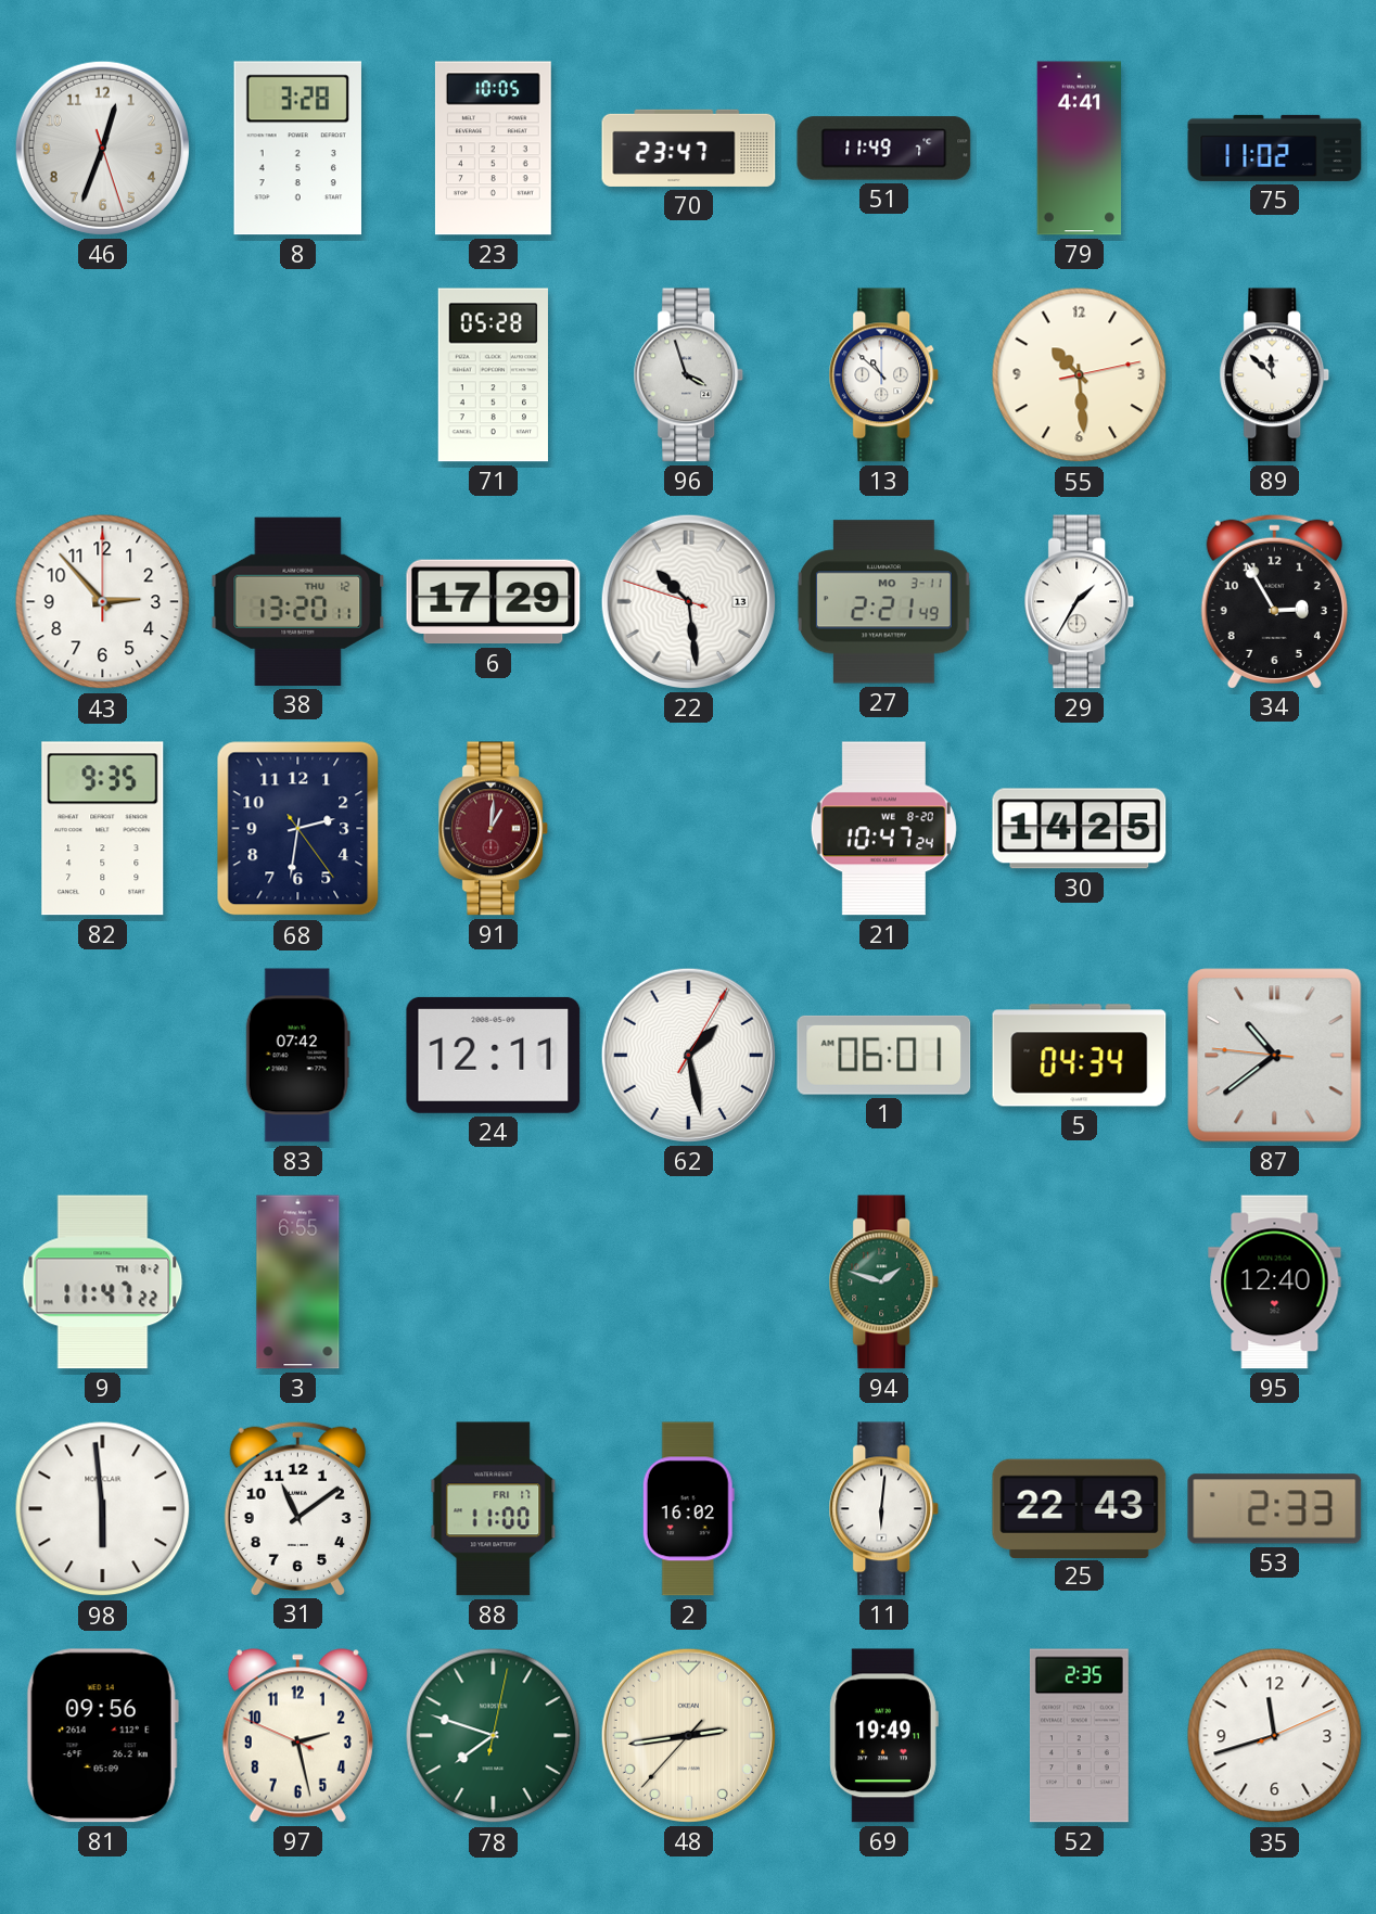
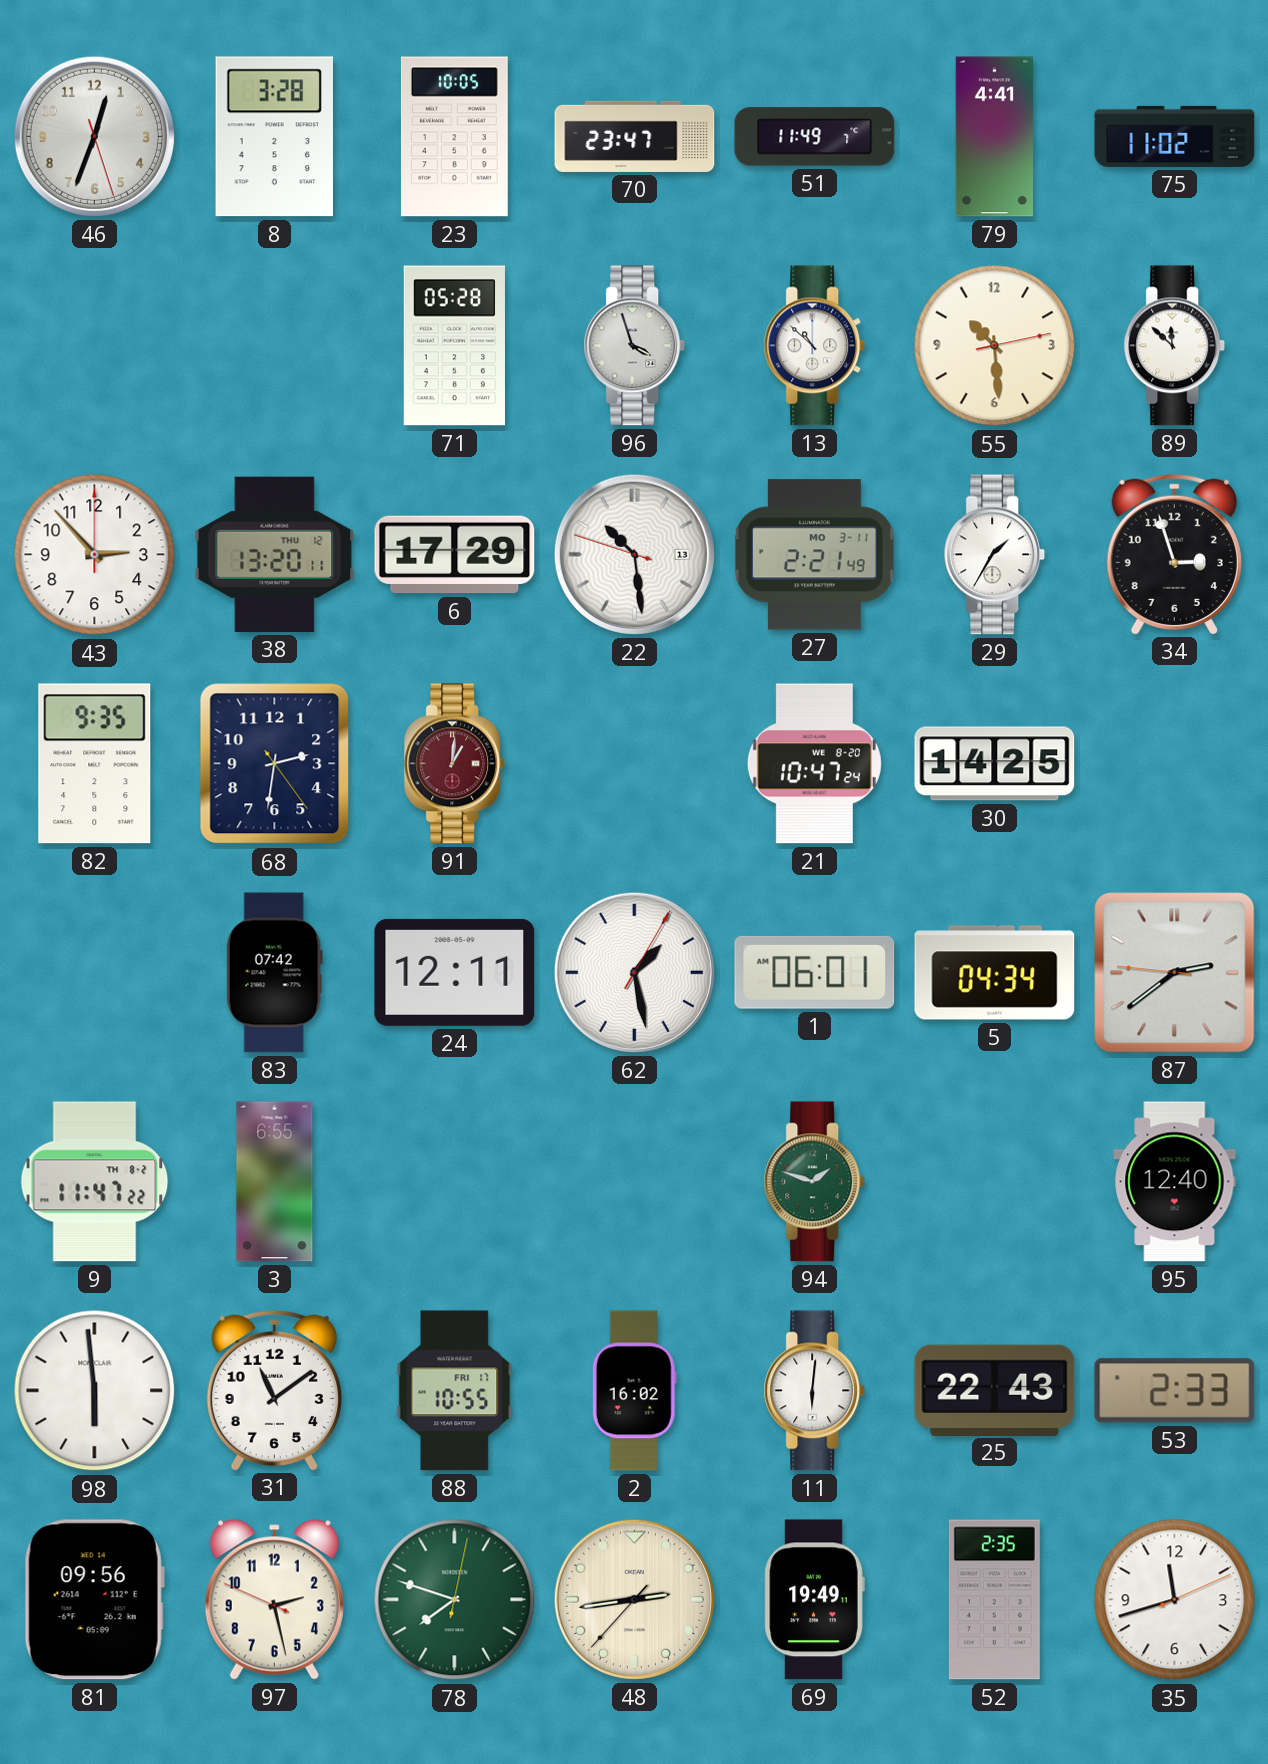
34: 2:55 -> 2:57
87: 10:38 -> 2:38
88: 11:00 -> 10:55
